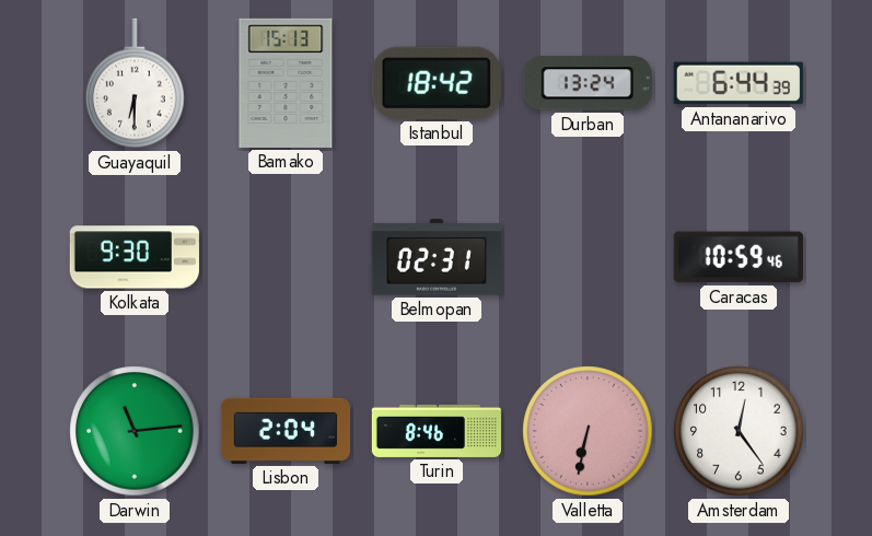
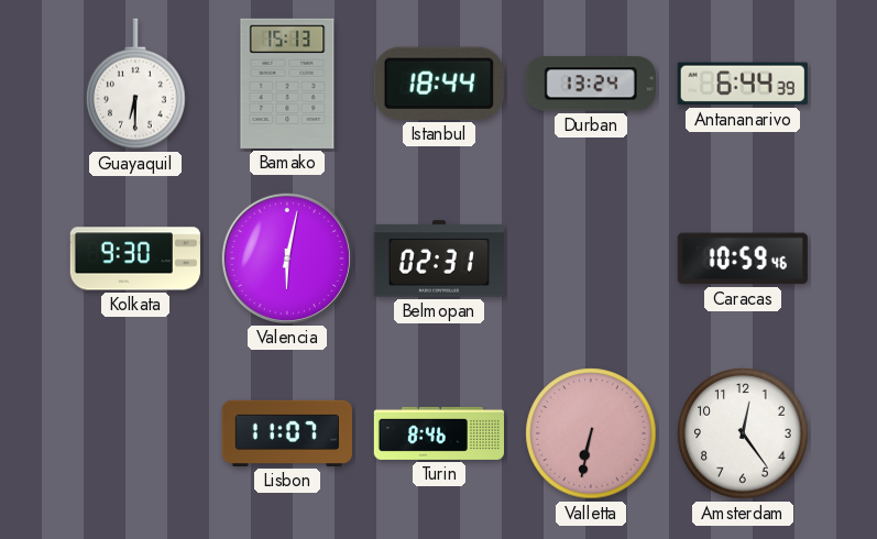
Istanbul: 18:42 -> 18:44
Valencia: none -> 6:02
Darwin: 11:14 -> none
Lisbon: 2:04 -> 11:07
